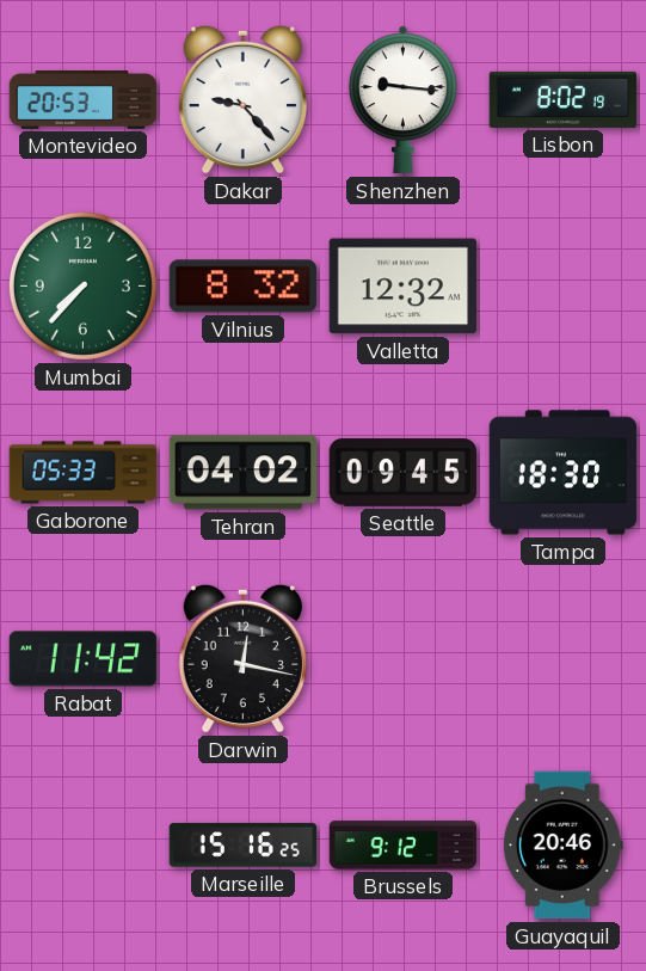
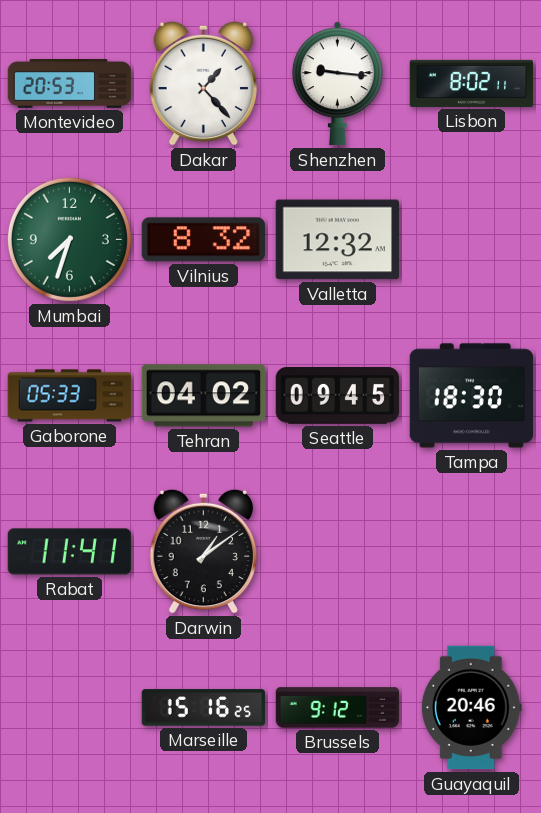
Dakar: 9:23 -> 1:23
Lisbon: 8:02:19 -> 8:02:11
Mumbai: 7:37 -> 7:33
Rabat: 11:42 -> 11:41
Darwin: 12:17 -> 1:09
